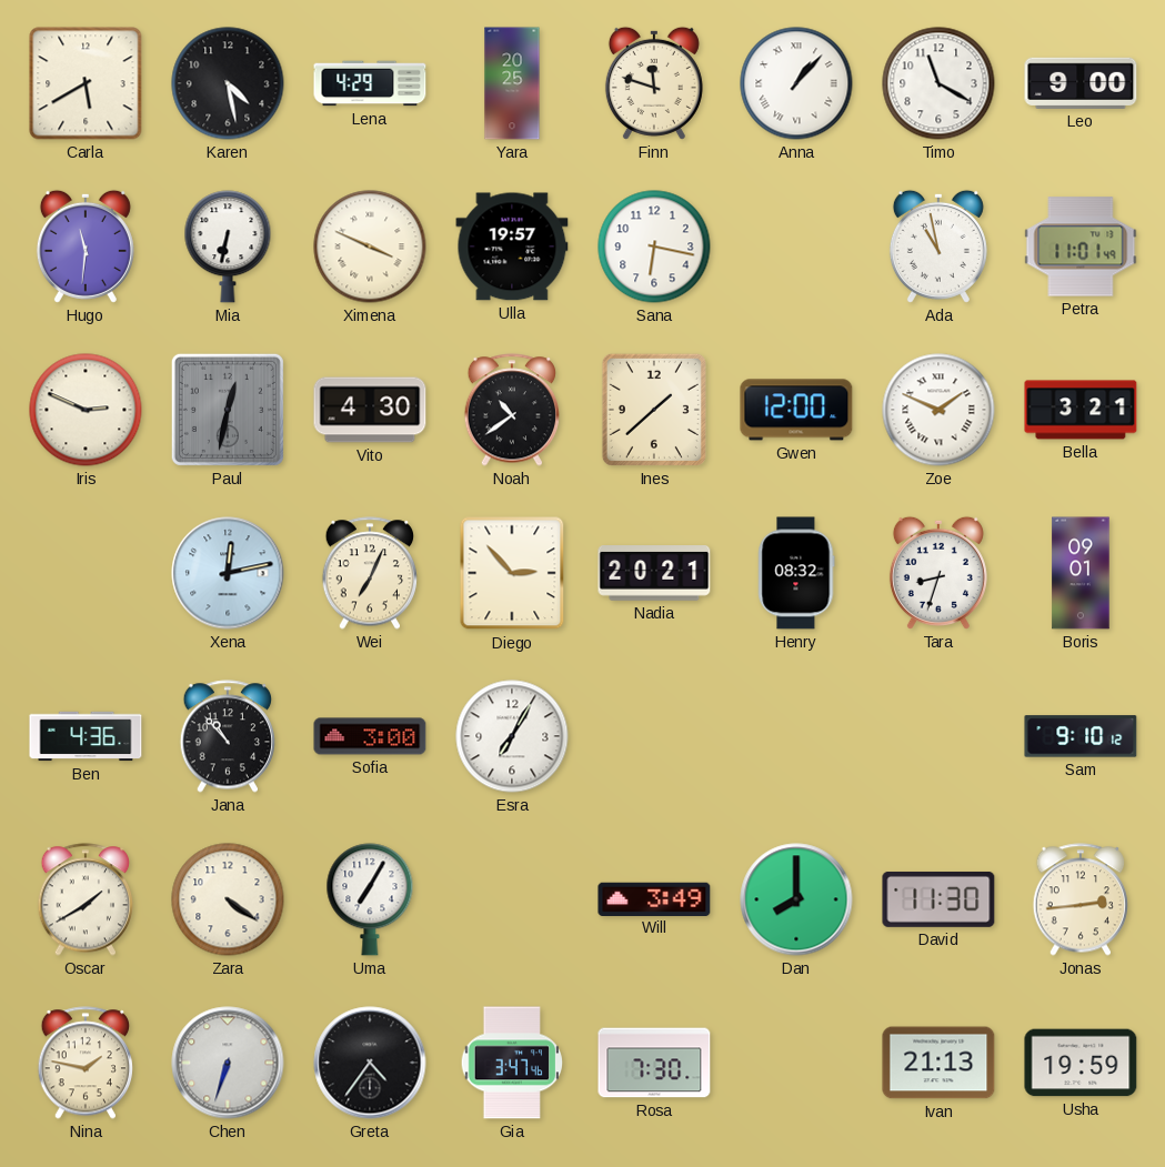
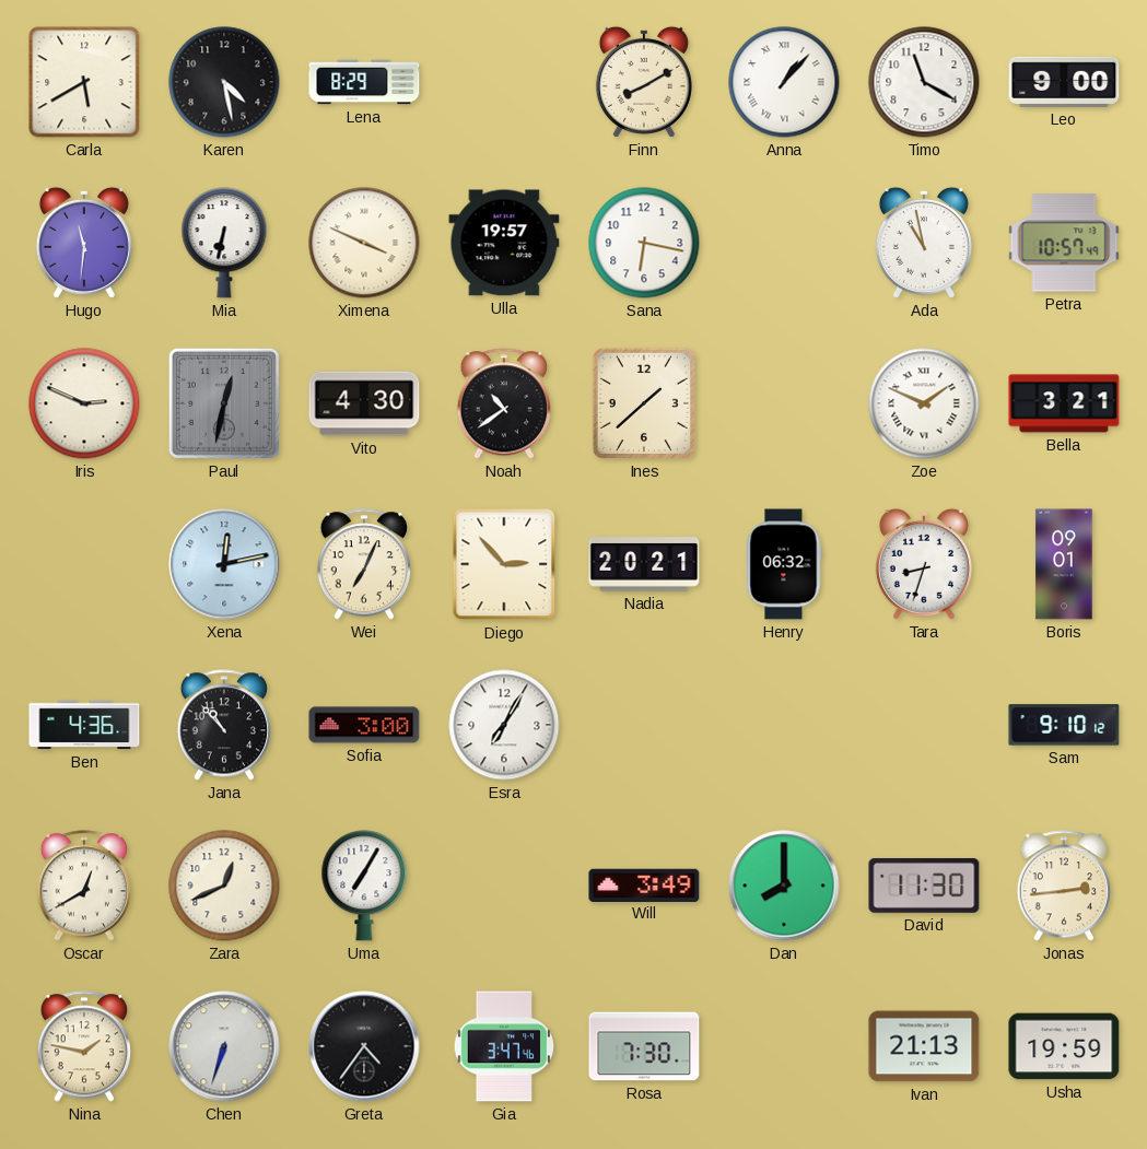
Lena: 4:29 -> 8:29
Yara: 20:25 -> none
Finn: 11:48 -> 8:10
Petra: 11:01 -> 10:57
Gwen: 12:00 -> none
Henry: 08:32 -> 06:32
Oscar: 1:40 -> 12:40
Zara: 4:21 -> 12:41
